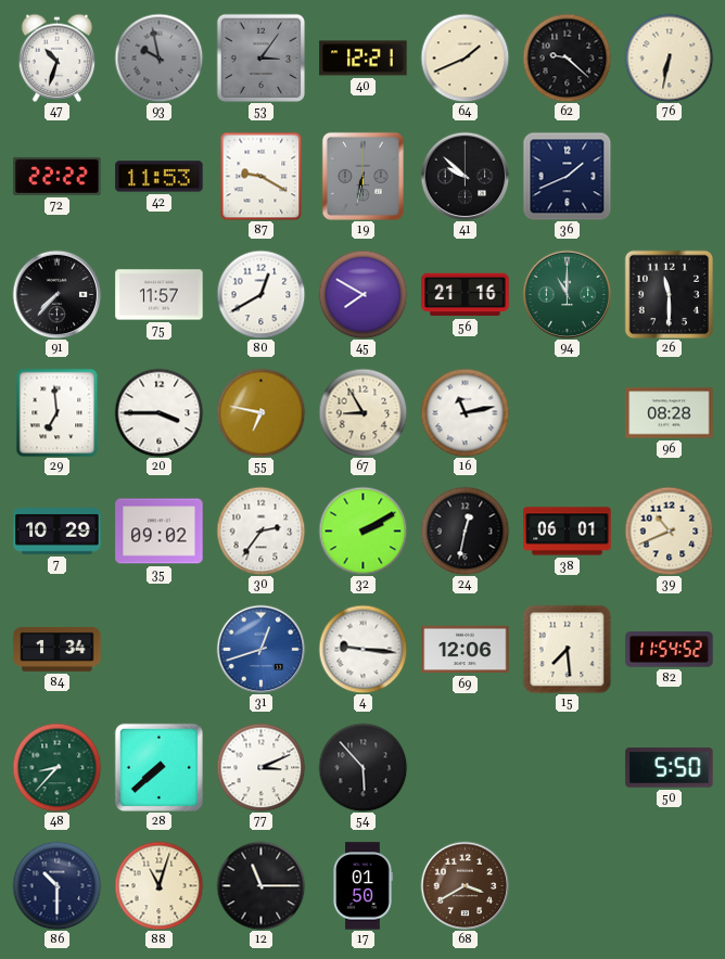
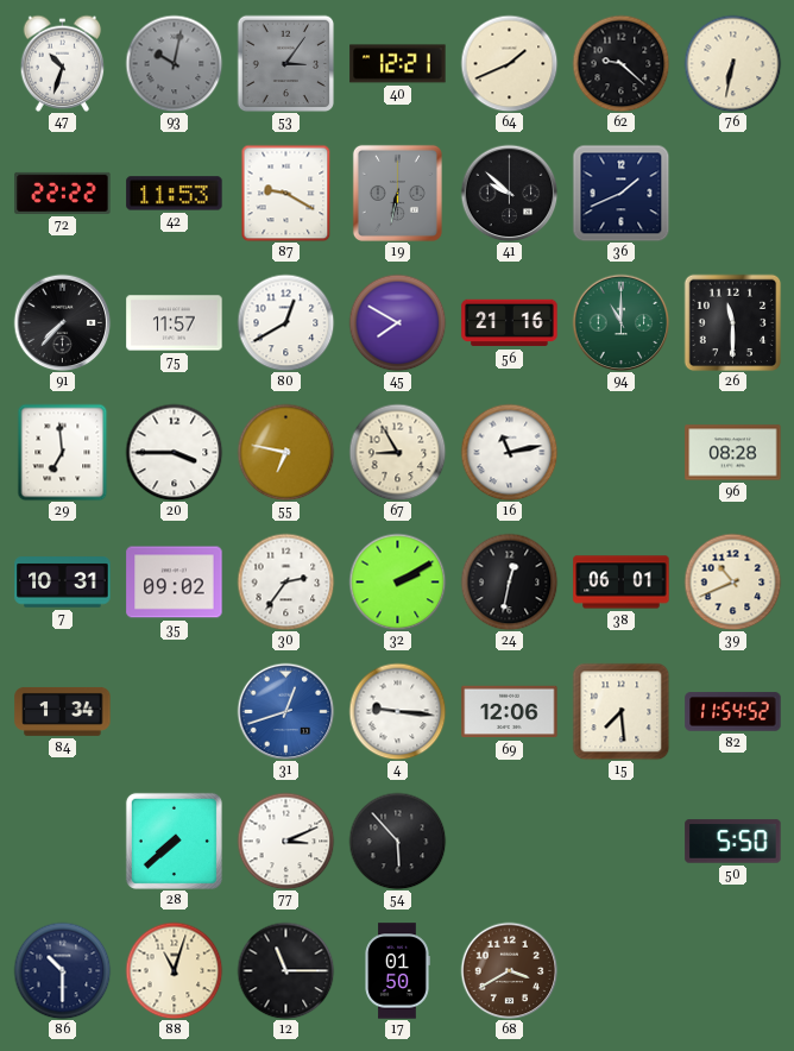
93: 9:58 -> 10:02
7: 10:29 -> 10:31
48: 8:37 -> none
